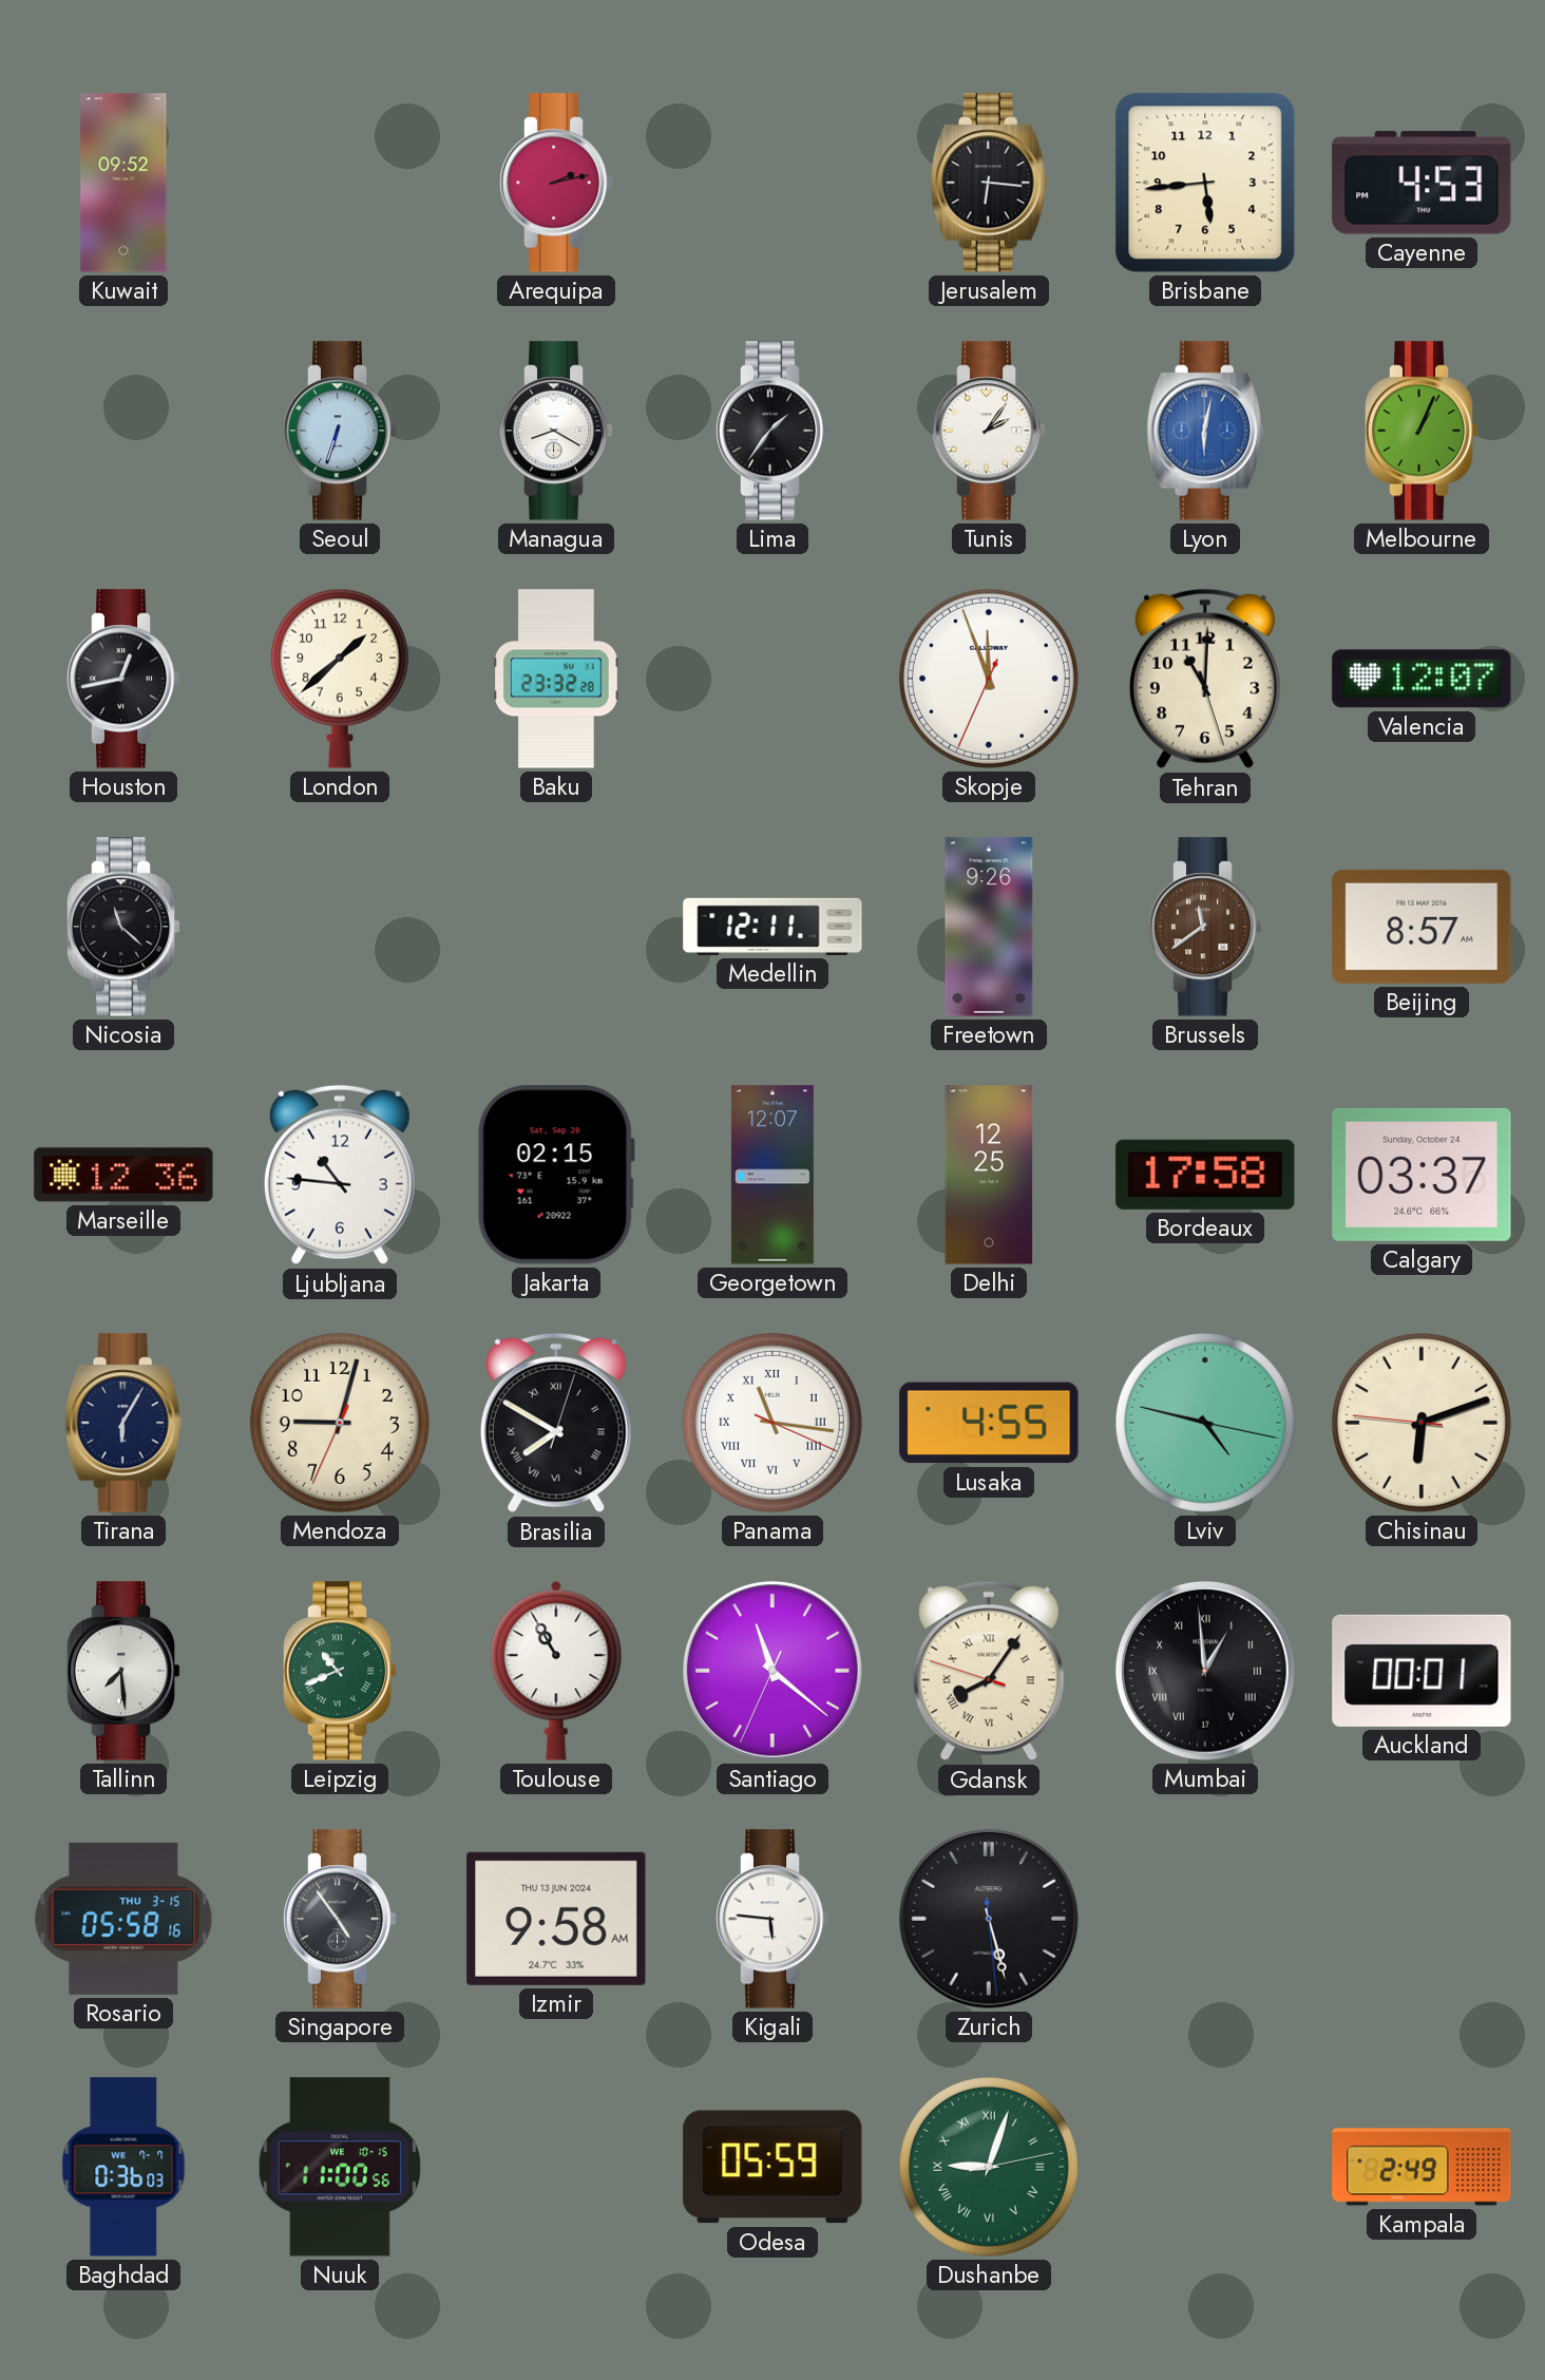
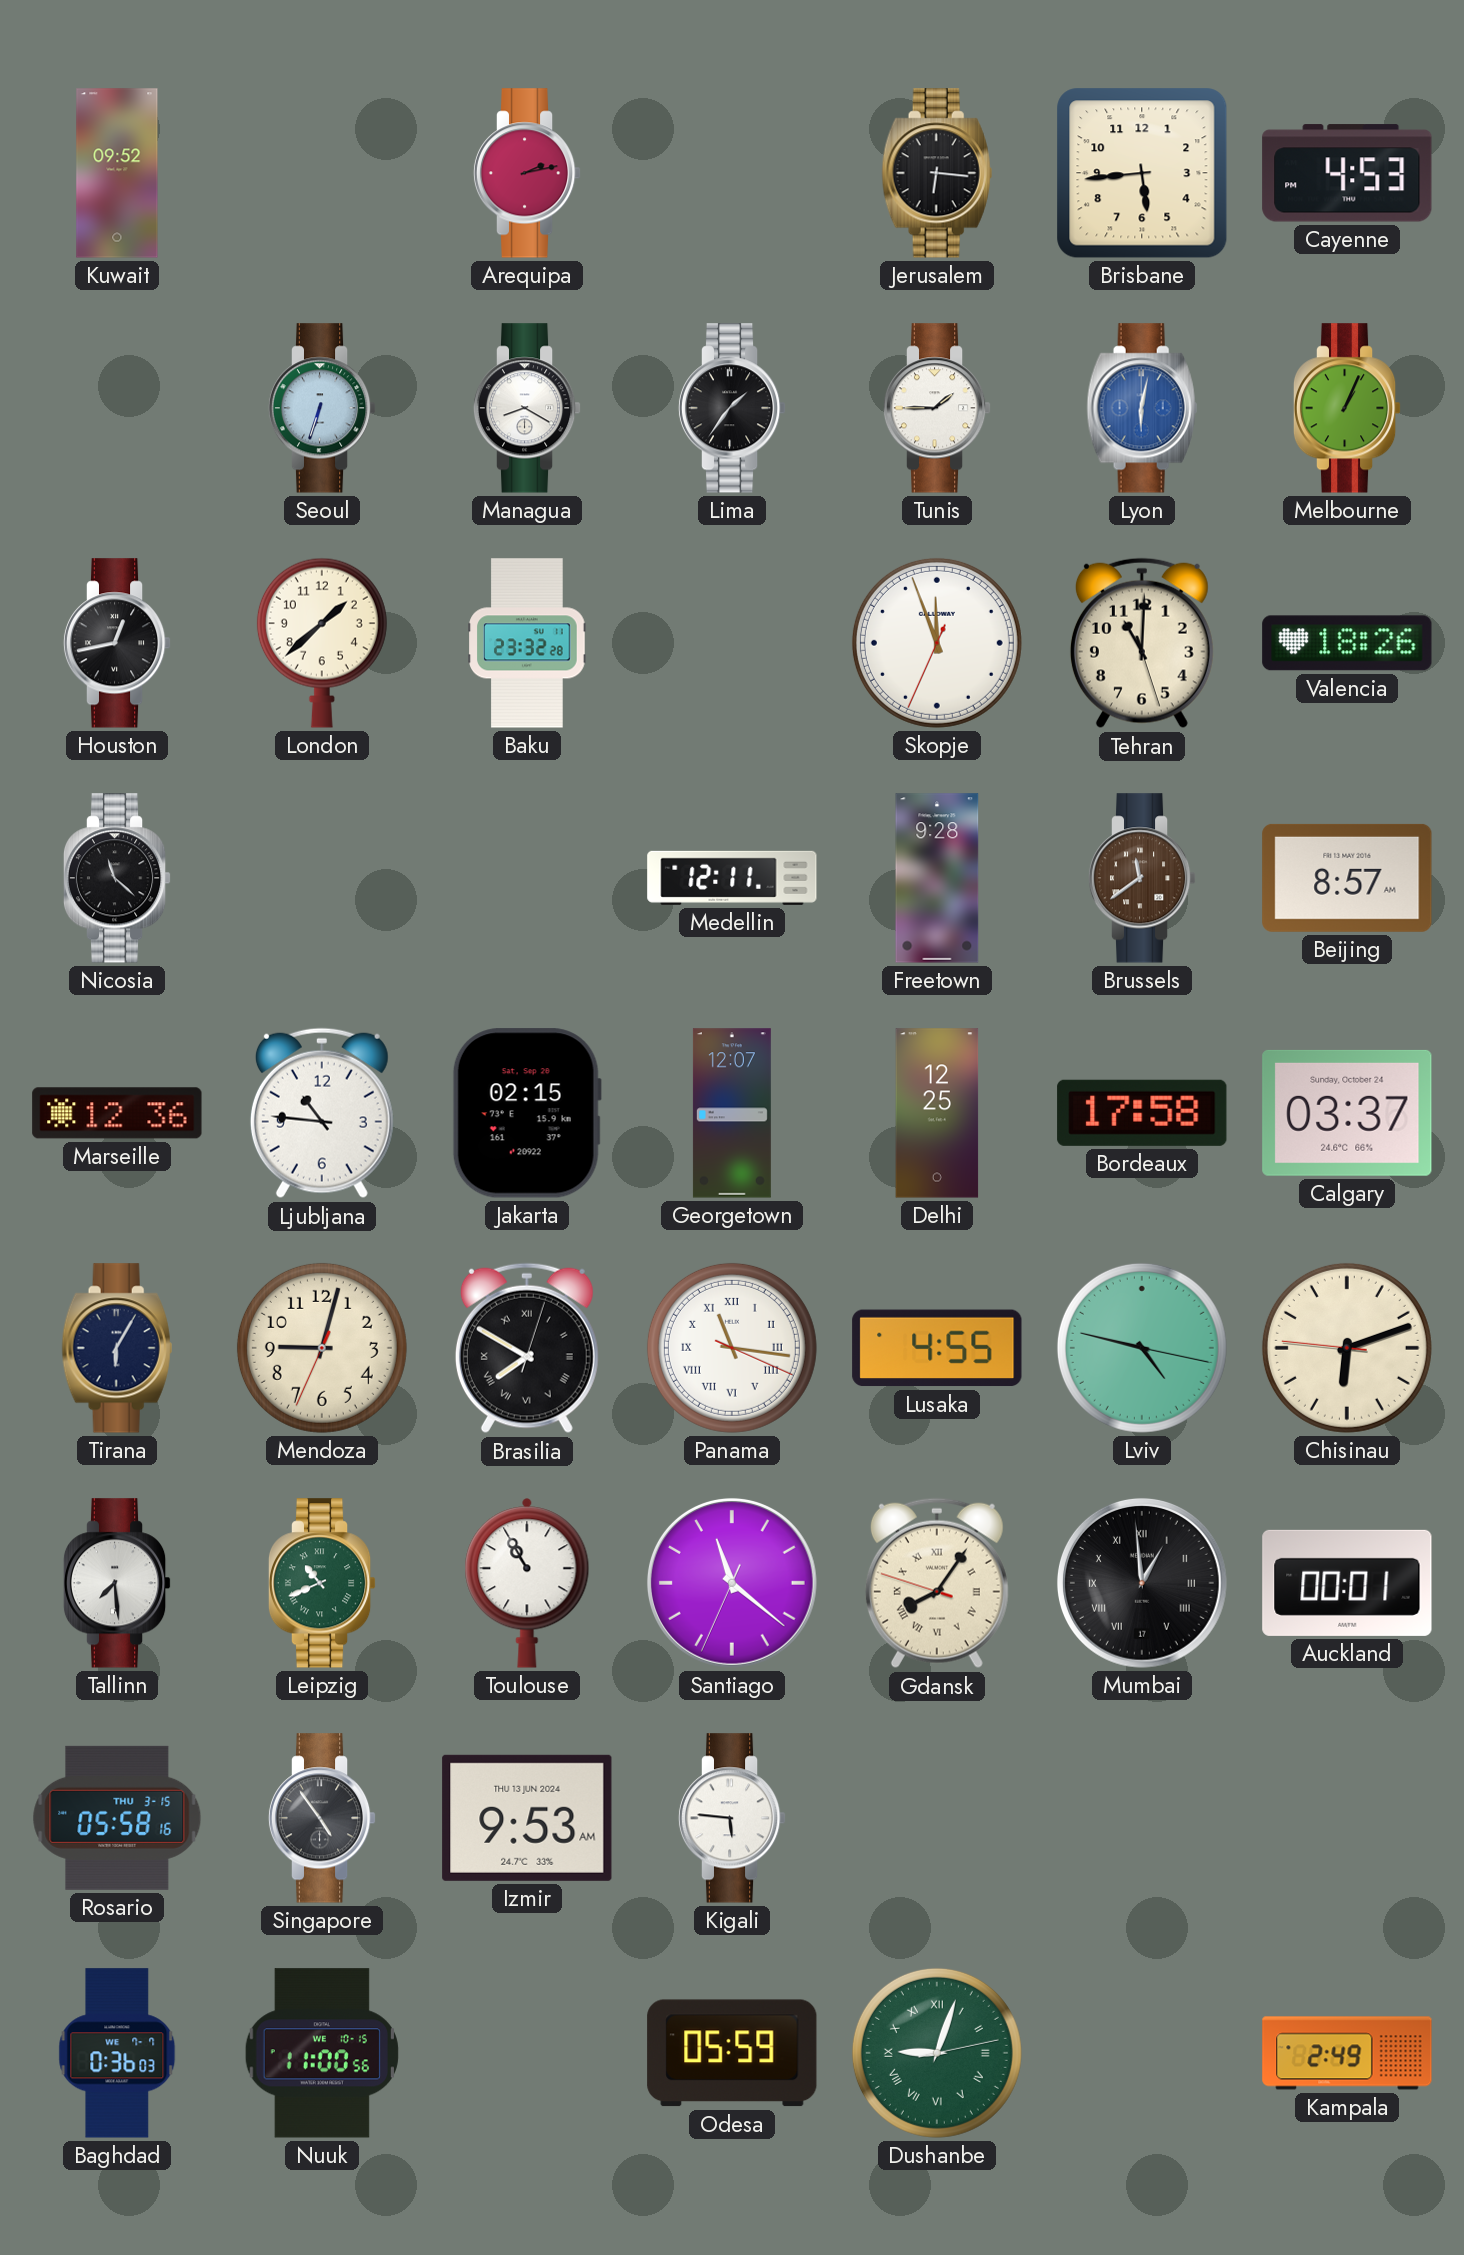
Tunis: 2:06 -> 1:45
Valencia: 12:07 -> 18:26
Freetown: 9:26 -> 9:28
Izmir: 9:58 -> 9:53
Zurich: 5:27 -> none
